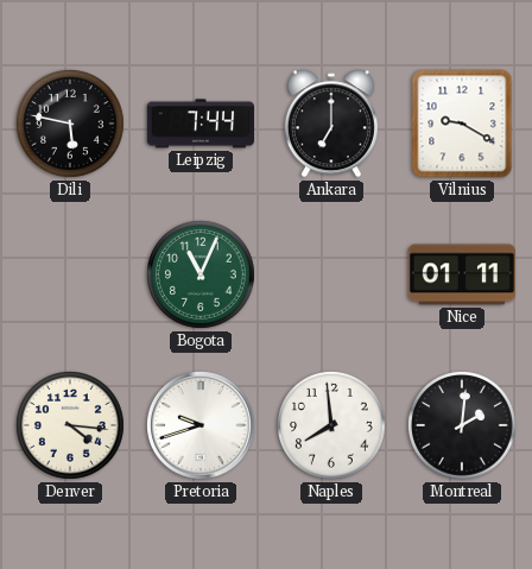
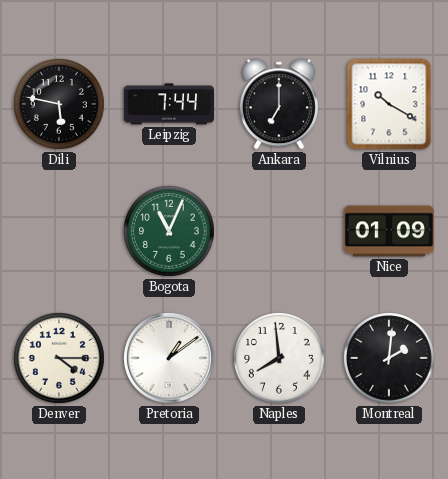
Vilnius: 9:20 -> 10:20
Nice: 01:11 -> 01:09
Denver: 4:16 -> 4:15
Pretoria: 9:42 -> 1:09
